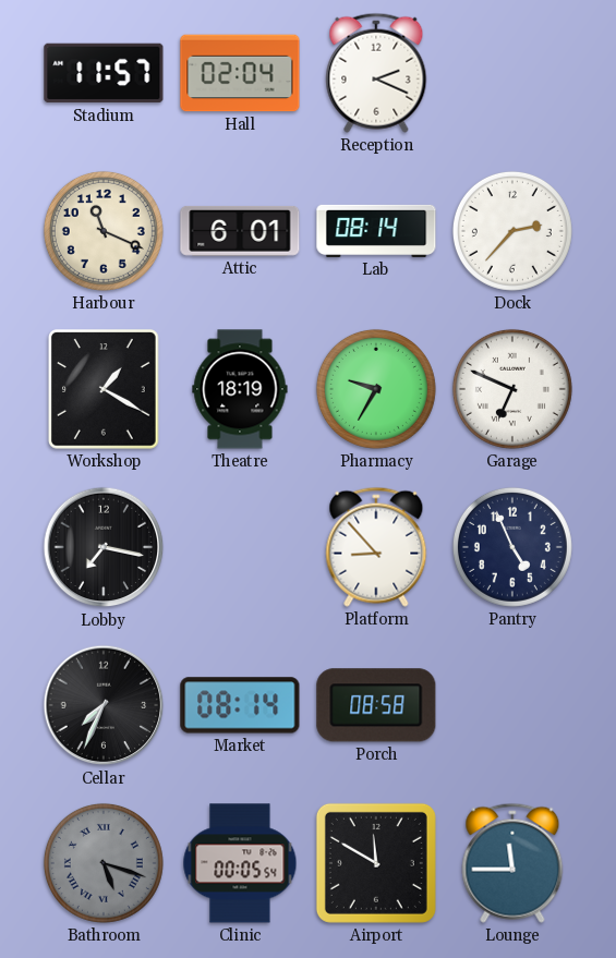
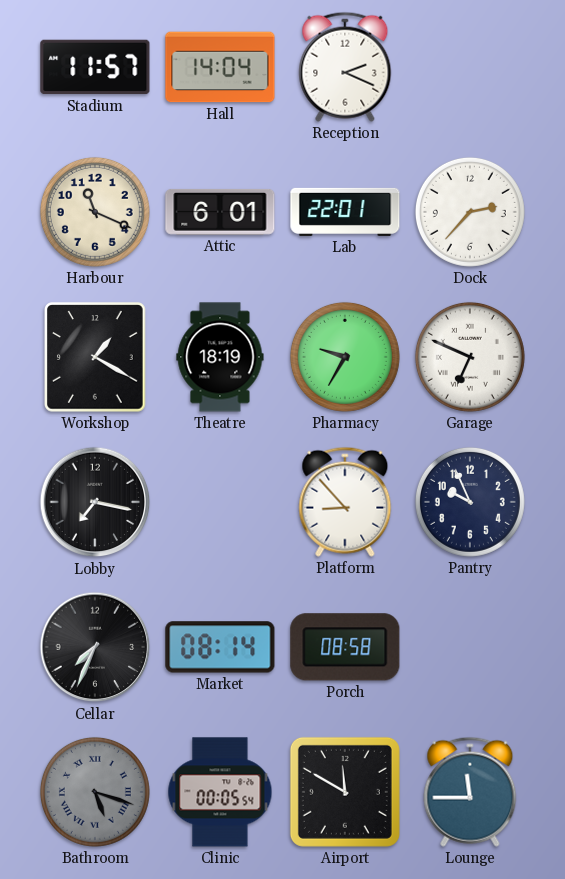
Hall: 02:04 -> 14:04
Lab: 08:14 -> 22:01
Pantry: 4:56 -> 9:56
